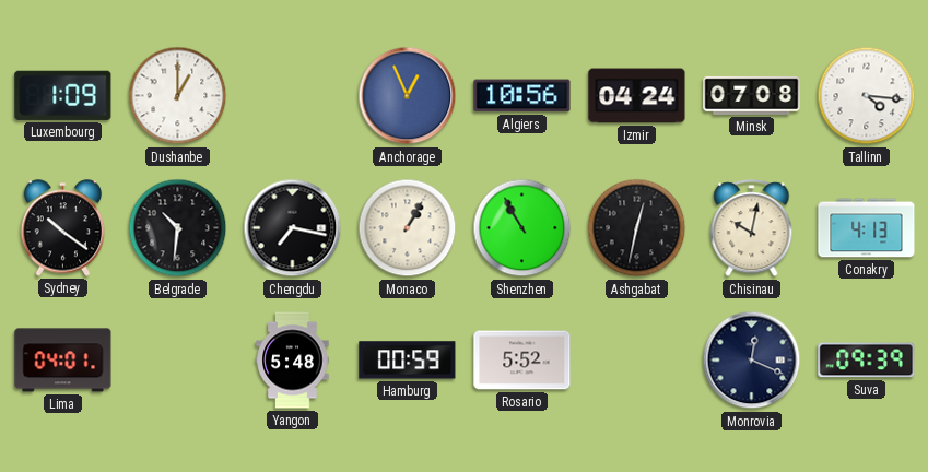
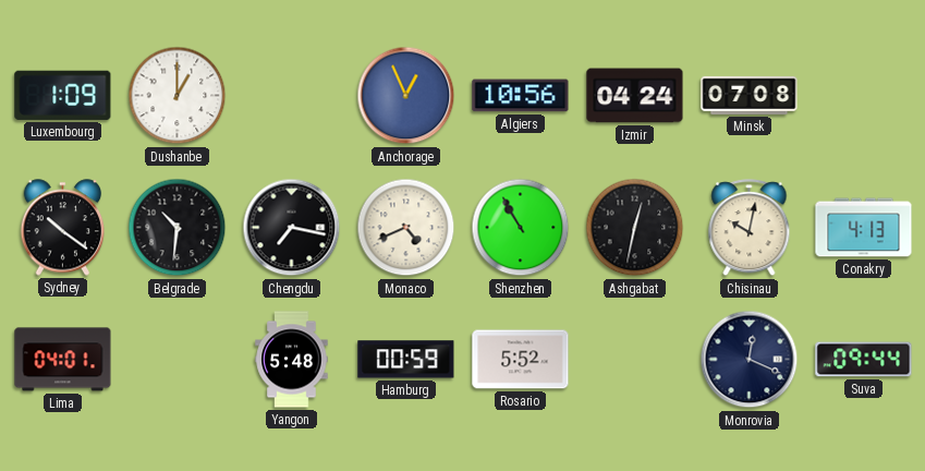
Tallinn: 4:16 -> none
Monaco: 1:05 -> 4:41
Suva: 09:39 -> 09:44
